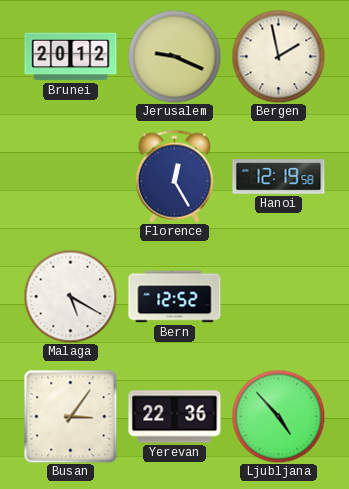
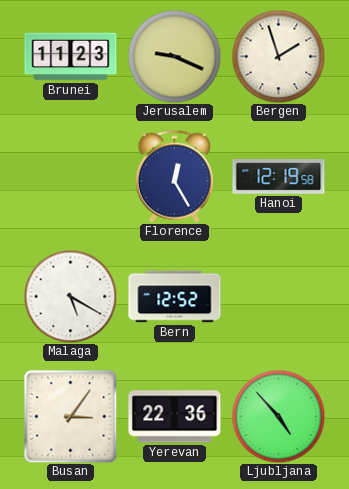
Brunei: 20:12 -> 11:23
Bergen: 1:58 -> 1:57
